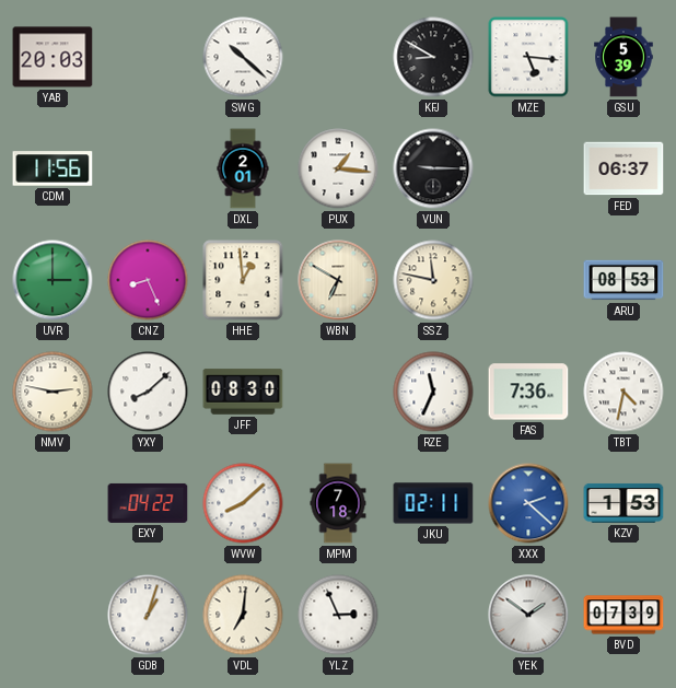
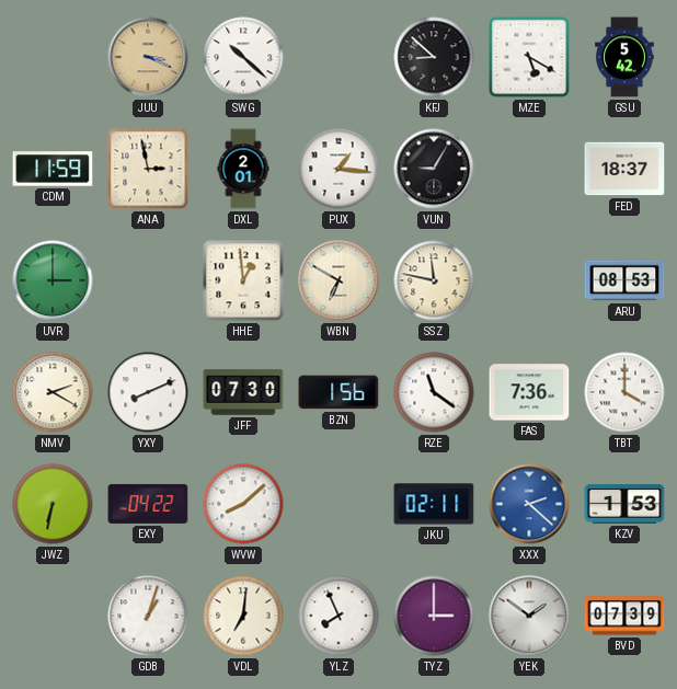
YAB: 20:03 -> none
JUU: none -> 3:19
KFJ: 8:50 -> 8:52
MZE: 5:16 -> 5:20
GSU: 5:39 -> 5:42
CDM: 11:56 -> 11:59
ANA: none -> 2:58
VUN: 9:15 -> 9:05
FED: 06:37 -> 18:37
CNZ: 8:26 -> none
NMV: 2:47 -> 2:20
YXY: 8:08 -> 8:11
JFF: 08:30 -> 07:30
BZN: none -> 1:56
RZE: 11:34 -> 11:21
TBT: 4:32 -> 4:00
JWZ: none -> 6:32
MPM: 7:18 -> none
YLZ: 2:56 -> 7:56
TYZ: none -> 3:00
